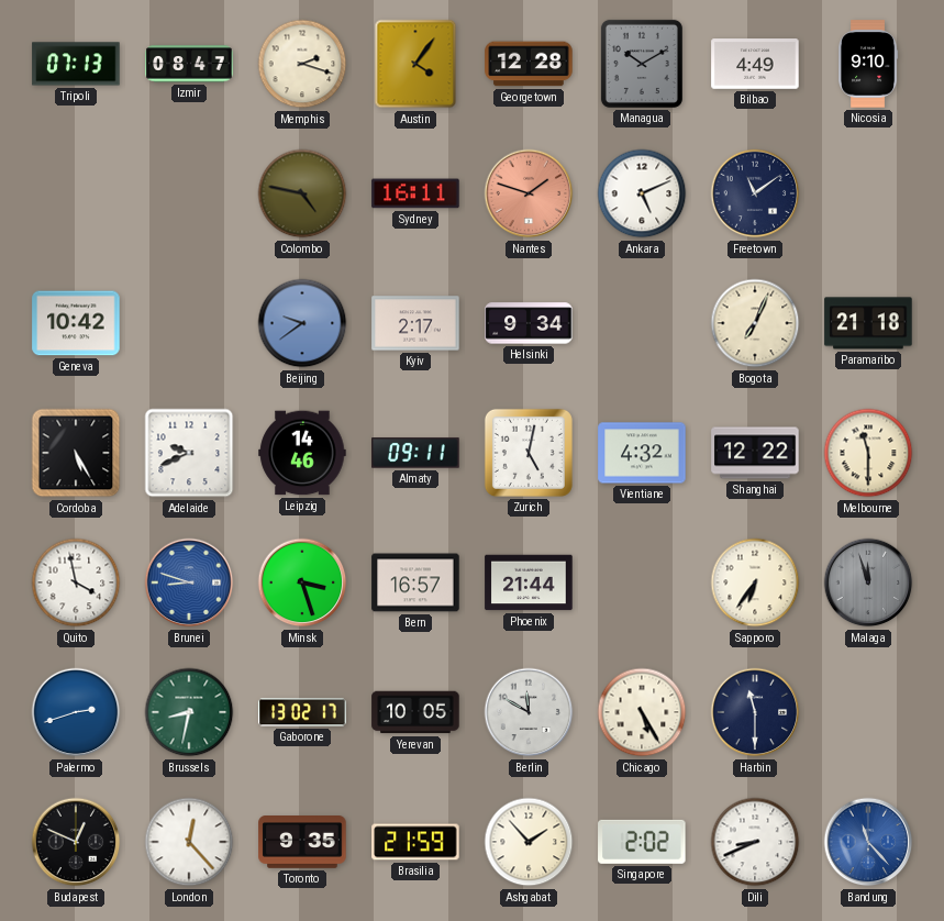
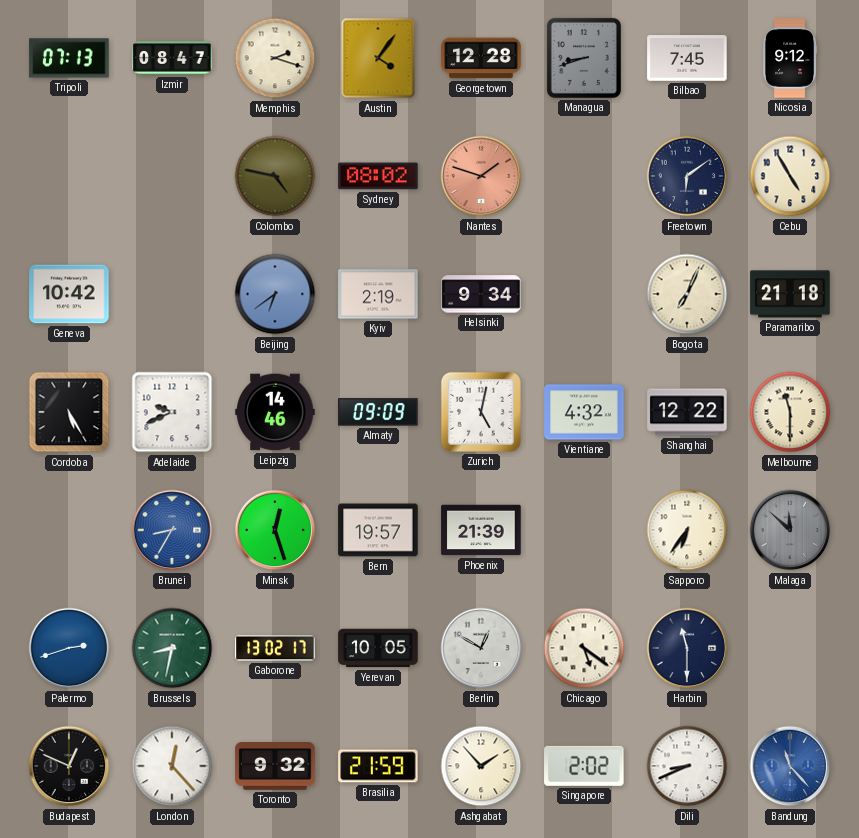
Managua: 10:10 -> 8:42
Bilbao: 4:49 -> 7:45
Nicosia: 9:10 -> 9:12
Sydney: 16:11 -> 08:02
Ankara: 5:11 -> none
Freetown: 11:09 -> 6:09
Cebu: none -> 4:55
Beijing: 9:39 -> 6:39
Kyiv: 2:17 -> 2:19
Almaty: 09:11 -> 09:09
Quito: 3:58 -> none
Brunei: 8:48 -> 8:35
Minsk: 3:27 -> 12:27
Bern: 16:57 -> 19:57
Phoenix: 21:44 -> 21:39
Malaga: 11:57 -> 11:52
Berlin: 11:50 -> 12:50
Chicago: 5:25 -> 5:21
Toronto: 9:35 -> 9:32
